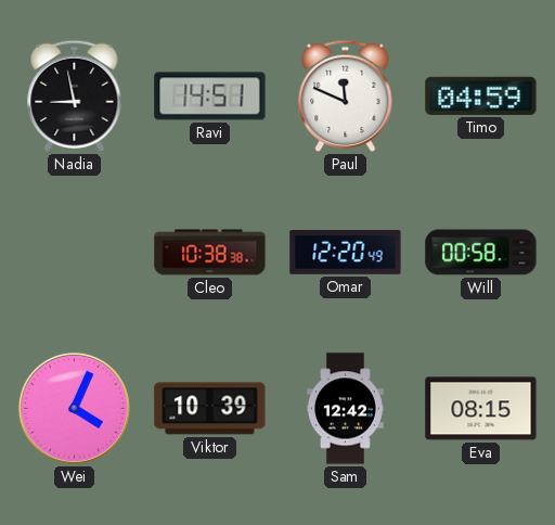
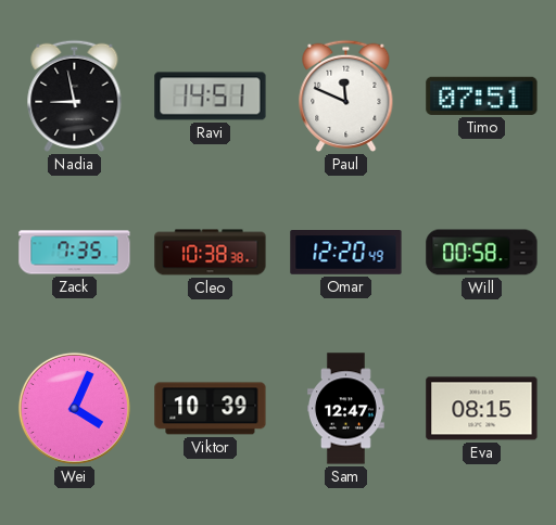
Timo: 04:59 -> 07:51
Zack: none -> 7:35
Sam: 12:42 -> 12:47
